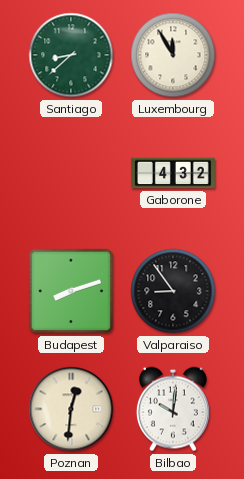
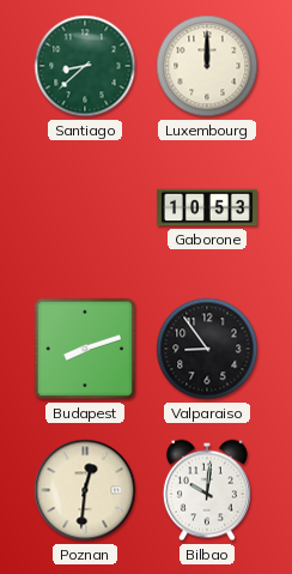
Luxembourg: 11:55 -> 12:00
Gaborone: 4:32 -> 10:53
